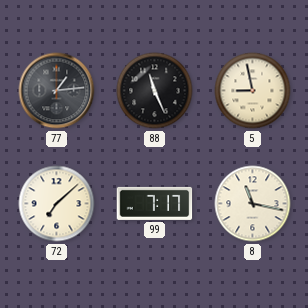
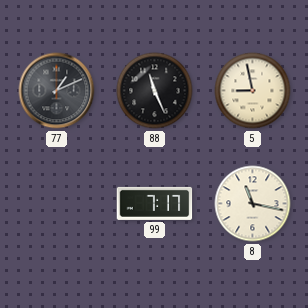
77: 1:14 -> 1:11
72: 7:08 -> none
